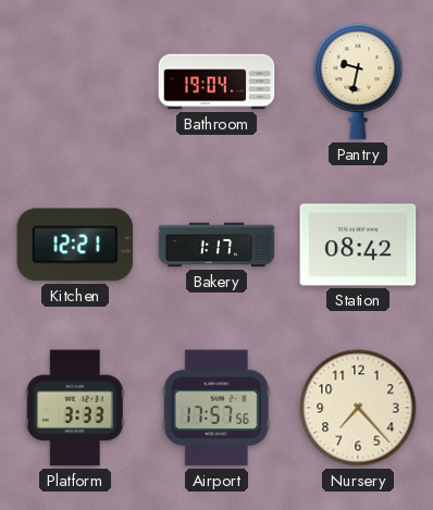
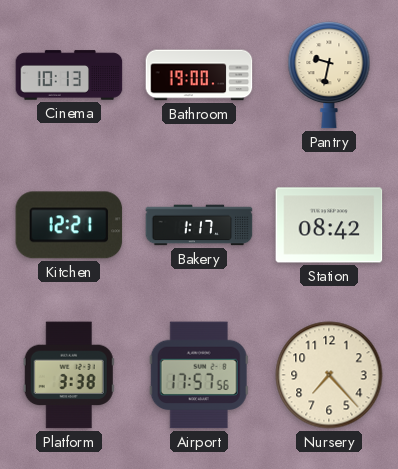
Cinema: none -> 10:13
Bathroom: 19:04 -> 19:00
Platform: 3:33 -> 3:38
